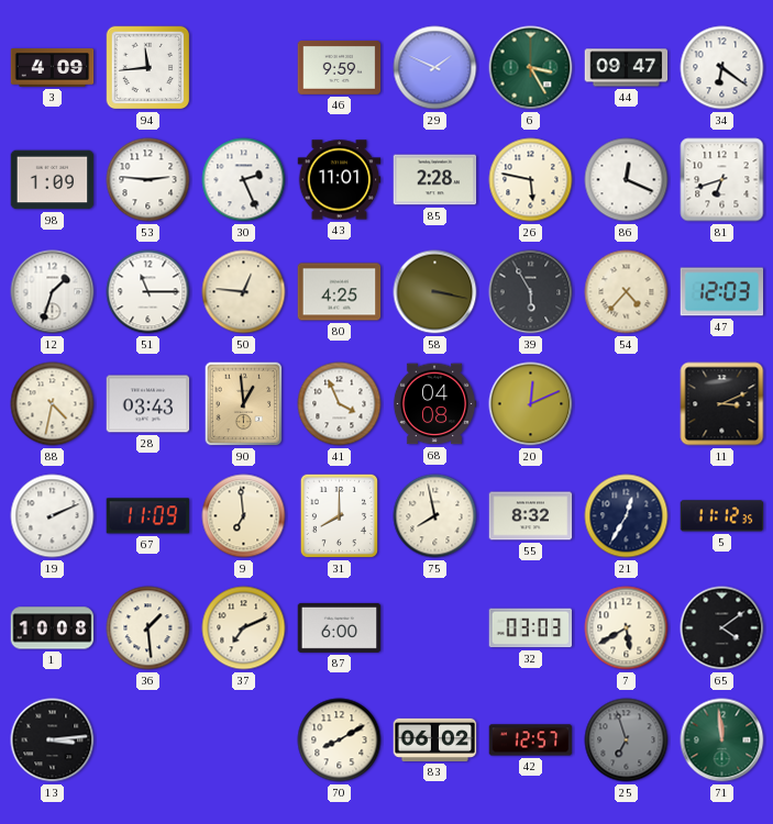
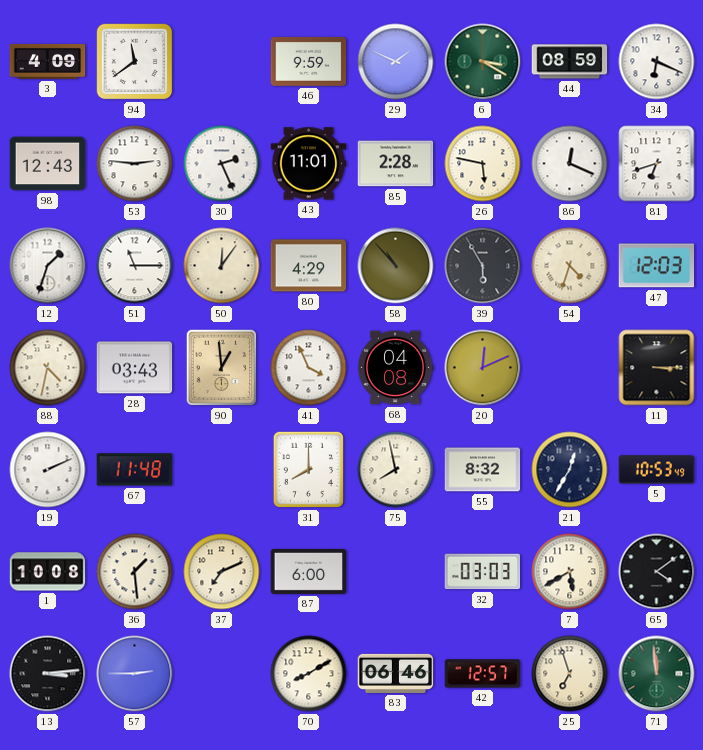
94: 11:44 -> 11:39
6: 3:25 -> 3:20
44: 09:47 -> 08:59
34: 6:21 -> 6:19
98: 1:09 -> 12:43
50: 12:46 -> 12:06
80: 4:25 -> 4:29
58: 3:17 -> 10:53
54: 4:37 -> 4:33
11: 3:11 -> 3:15
67: 11:09 -> 11:48
9: 6:59 -> none
5: 11:12 -> 10:53
57: none -> 2:45
83: 06:02 -> 06:46
25 dial: grey -> cream
